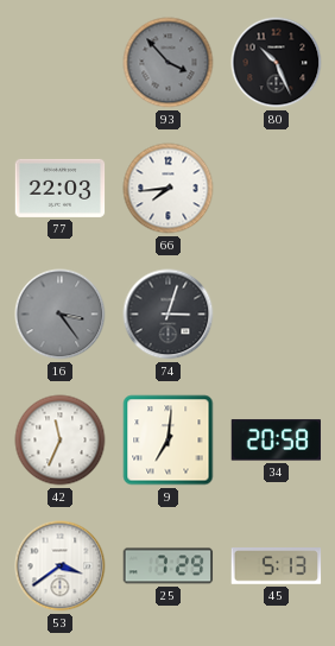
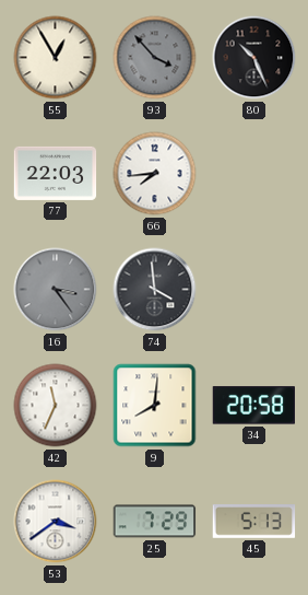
55: none -> 12:55
74: 3:03 -> 3:59
9: 7:01 -> 8:01
